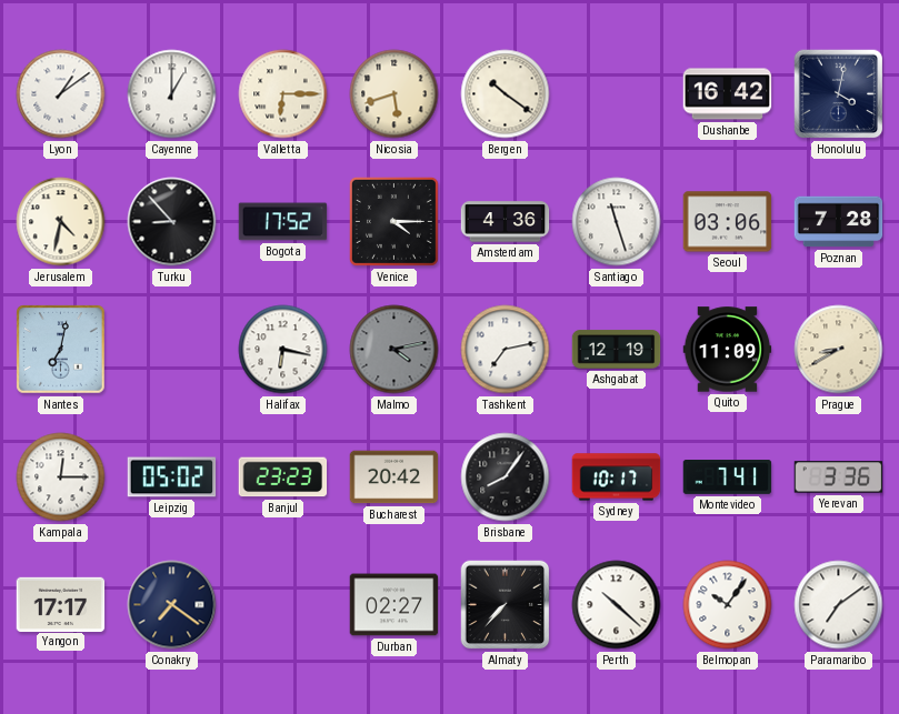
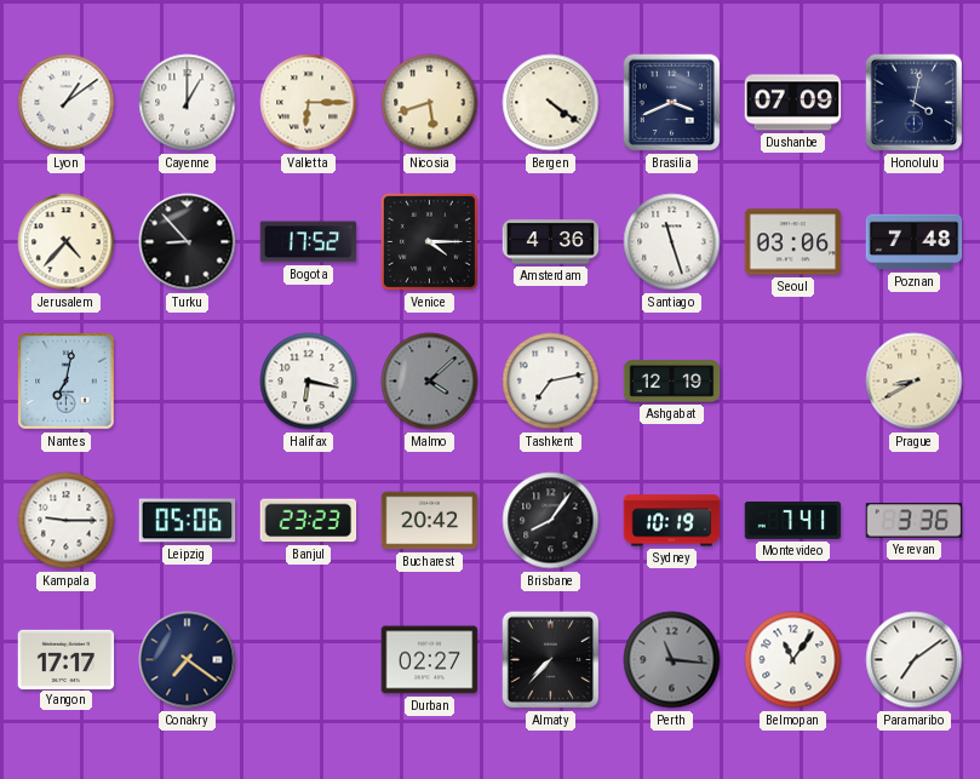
Bergen: 10:21 -> 4:21
Brasilia: none -> 3:41
Dushanbe: 16:42 -> 07:09
Jerusalem: 4:32 -> 4:37
Poznan: 7:28 -> 7:48
Malmo: 4:13 -> 4:08
Quito: 11:09 -> none
Kampala: 12:15 -> 9:15
Leipzig: 05:02 -> 05:06
Sydney: 10:17 -> 10:19
Perth: 10:22 -> 11:16
Perth dial: white -> grey
Belmopan: 10:06 -> 11:06
